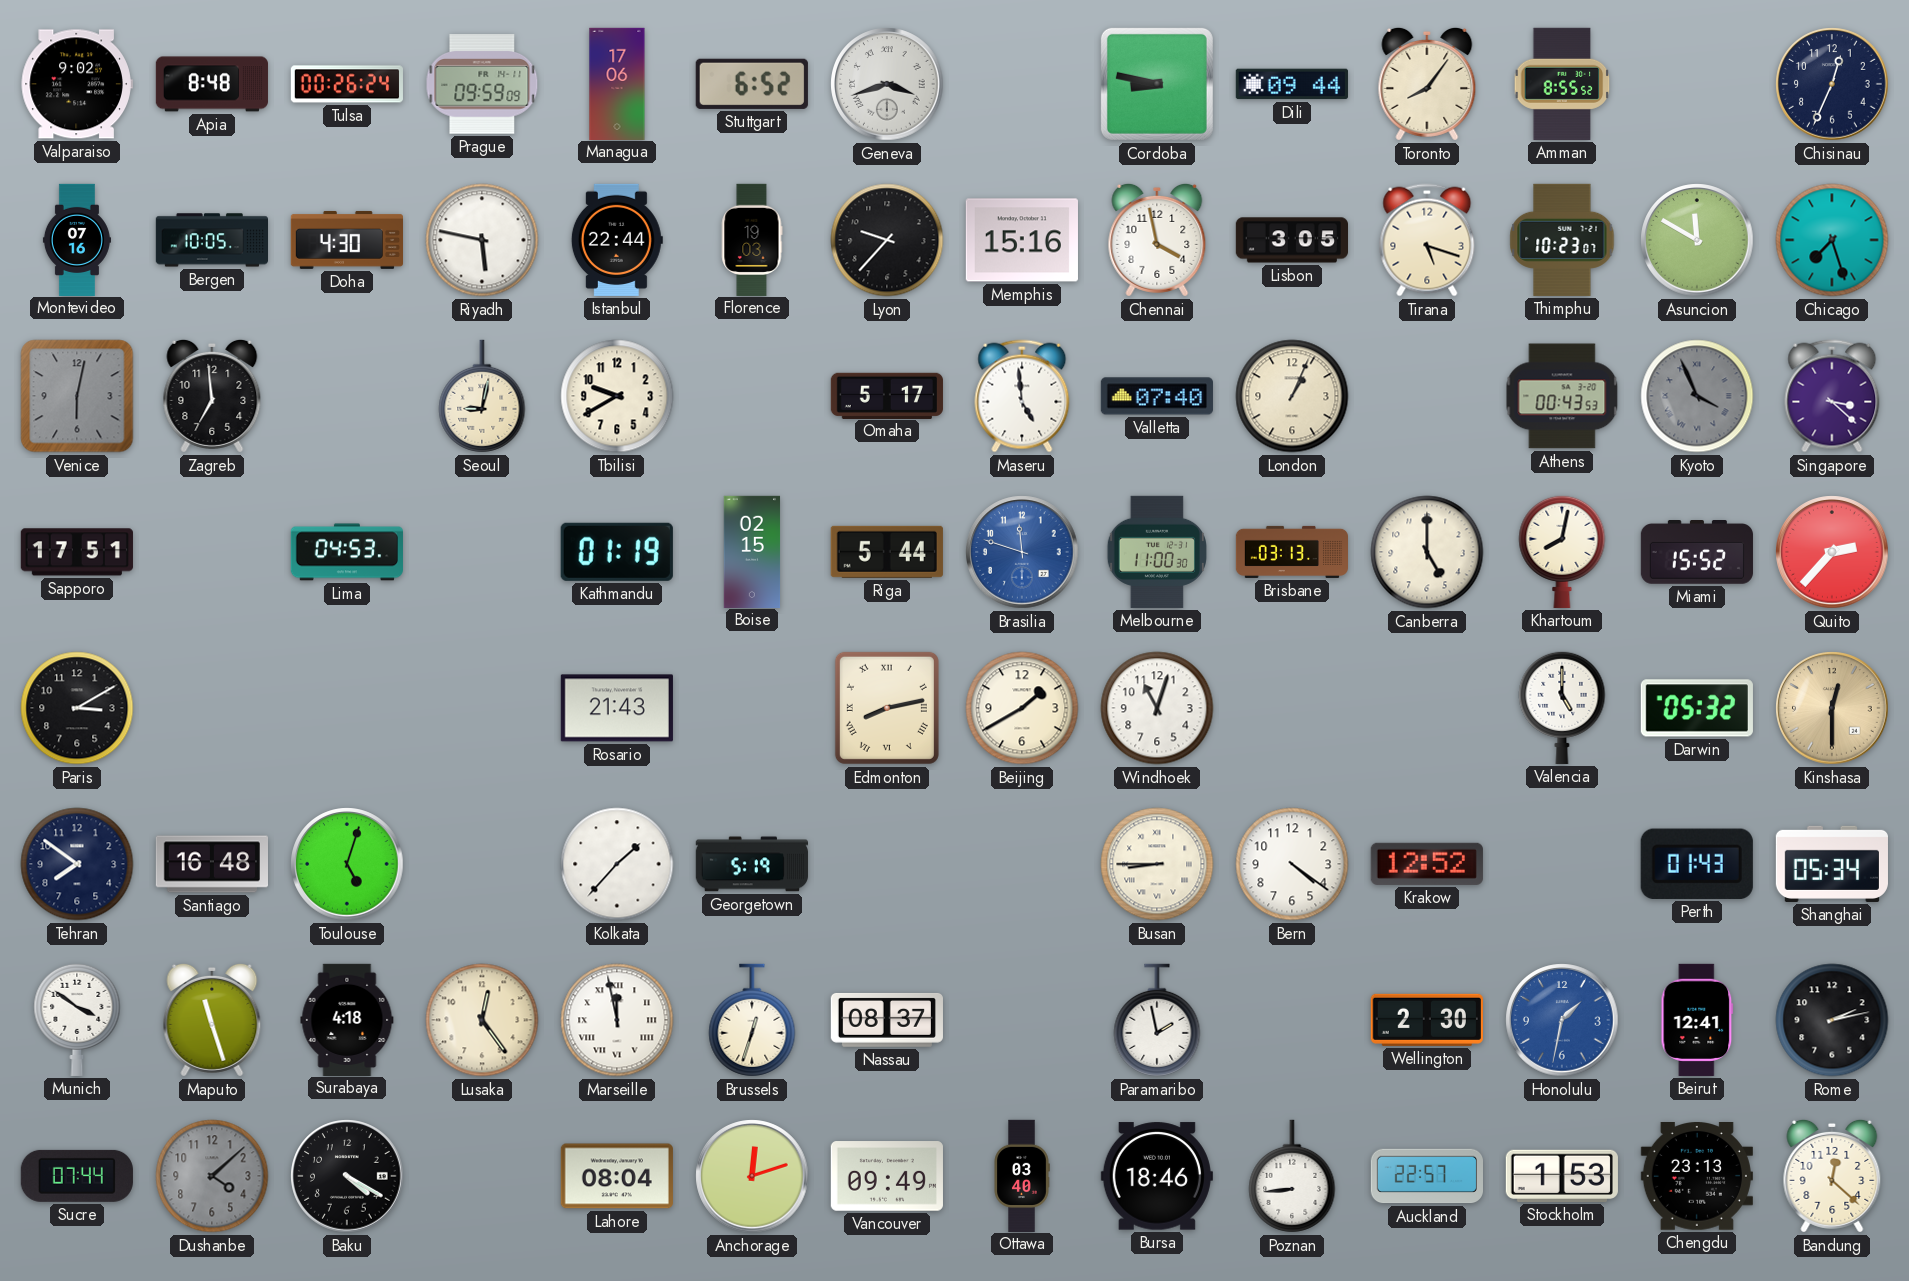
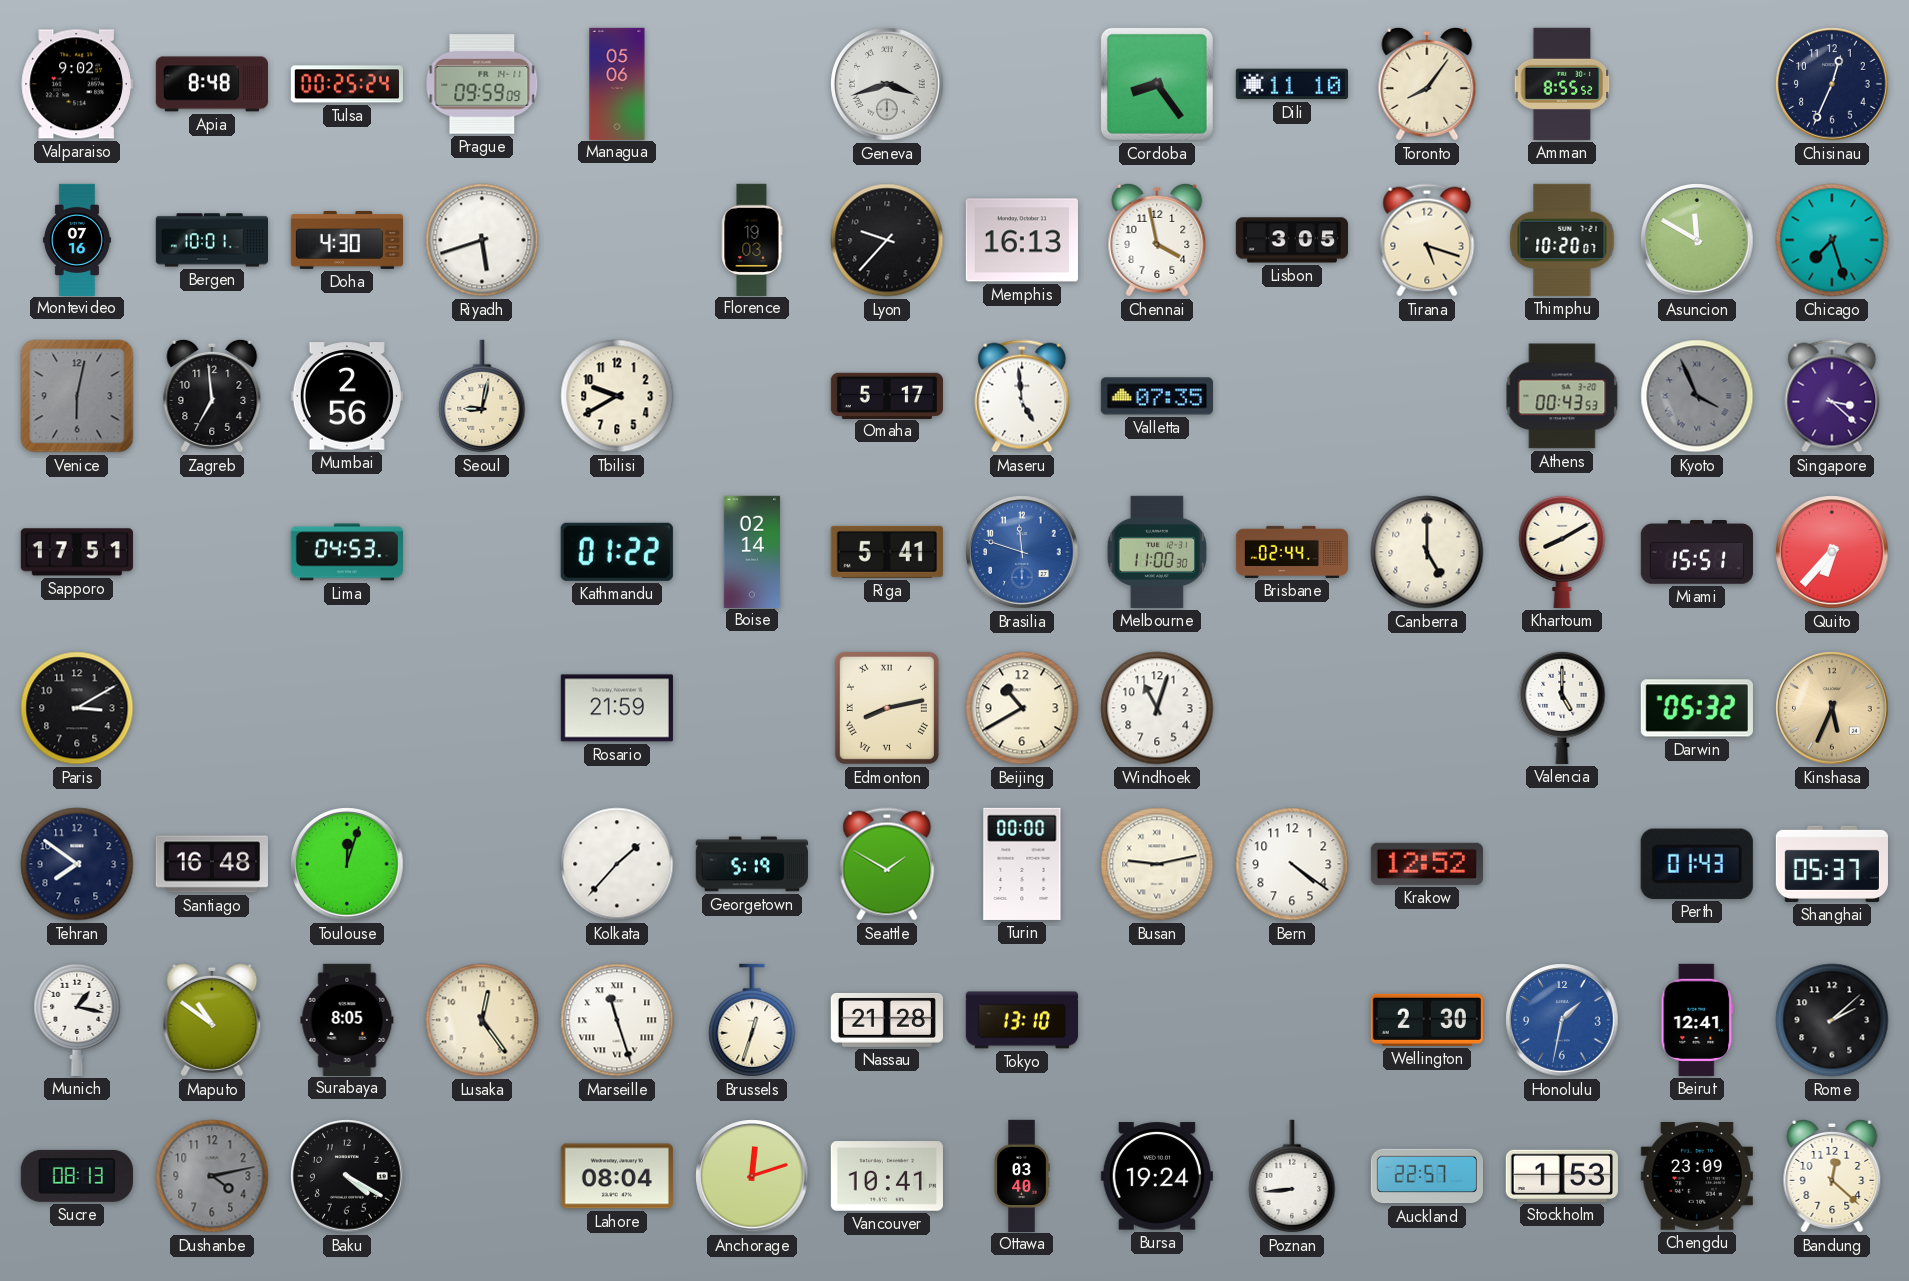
Tulsa: 00:26 -> 00:25
Managua: 17:06 -> 05:06
Stuttgart: 6:52 -> none
Cordoba: 8:47 -> 8:24
Dili: 09:44 -> 11:10
Bergen: 10:05 -> 10:01
Riyadh: 5:47 -> 5:42
Istanbul: 22:44 -> none
Memphis: 15:16 -> 16:13
Thimphu: 10:23 -> 10:20
Mumbai: none -> 2:56
Valletta: 07:40 -> 07:35
London: 1:04 -> none
Kathmandu: 01:19 -> 01:22
Boise: 02:15 -> 02:14
Riga: 5:44 -> 5:41
Brisbane: 03:13 -> 02:44
Khartoum: 8:02 -> 8:10
Miami: 15:52 -> 15:51
Quito: 2:37 -> 6:37
Rosario: 21:43 -> 21:59
Beijing: 1:40 -> 10:40
Kinshasa: 12:30 -> 5:34
Toulouse: 5:03 -> 12:03
Seattle: none -> 1:50
Turin: none -> 00:00
Busan: 8:45 -> 9:13
Shanghai: 05:34 -> 05:37
Munich: 3:51 -> 1:17
Maputo: 11:27 -> 10:51
Surabaya: 4:18 -> 8:05
Marseille: 11:58 -> 11:27
Nassau: 08:37 -> 21:28
Tokyo: none -> 13:10
Paramaribo: 1:58 -> none
Rome: 2:13 -> 2:08
Sucre: 07:44 -> 08:13
Dushanbe: 4:08 -> 4:13
Vancouver: 09:49 -> 10:41
Bursa: 18:46 -> 19:24
Chengdu: 23:13 -> 23:09
